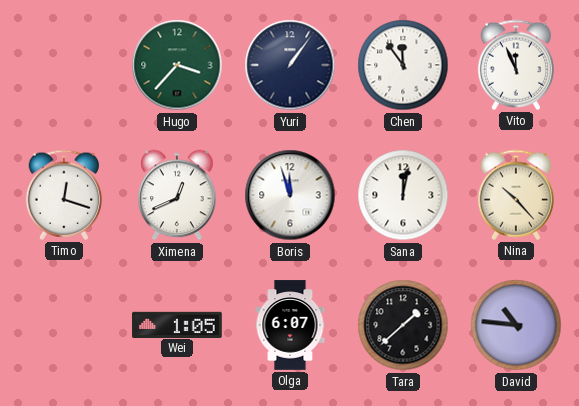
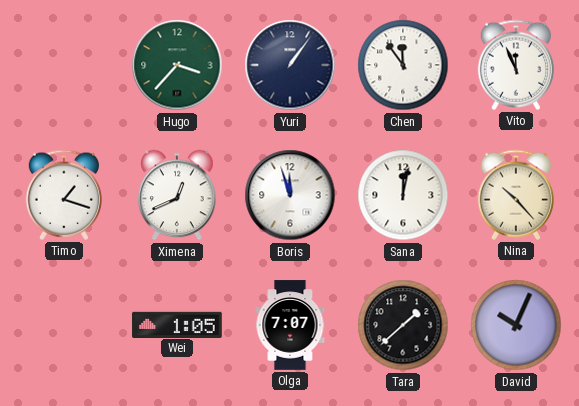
Timo: 12:18 -> 1:18
Olga: 6:07 -> 7:07
David: 10:46 -> 10:04
